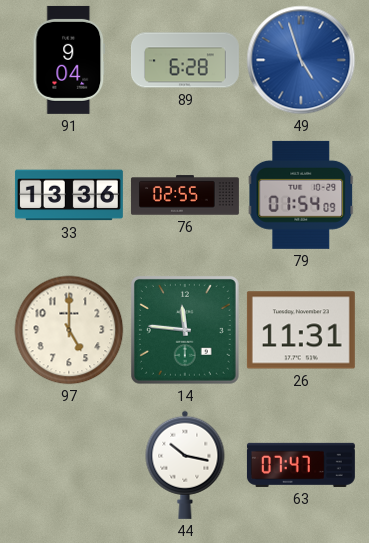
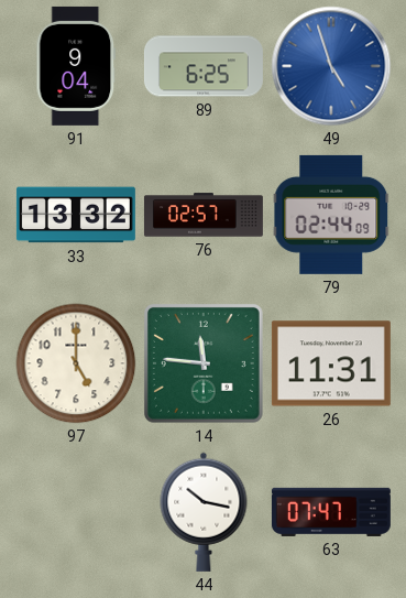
89: 6:28 -> 6:25
33: 13:36 -> 13:32
76: 02:55 -> 02:57
79: 01:54 -> 02:44
